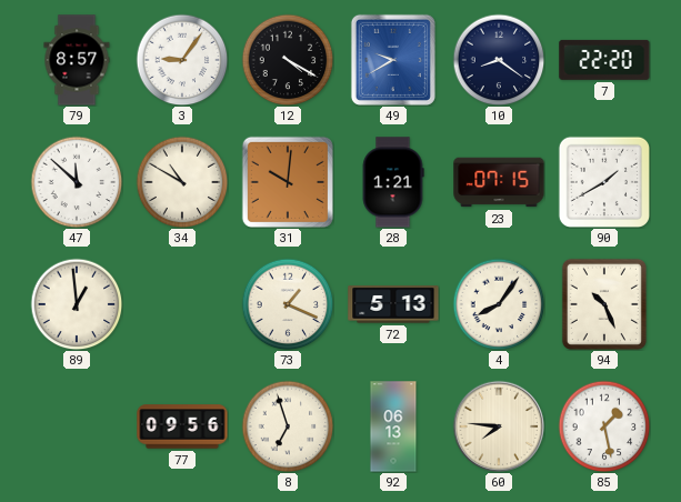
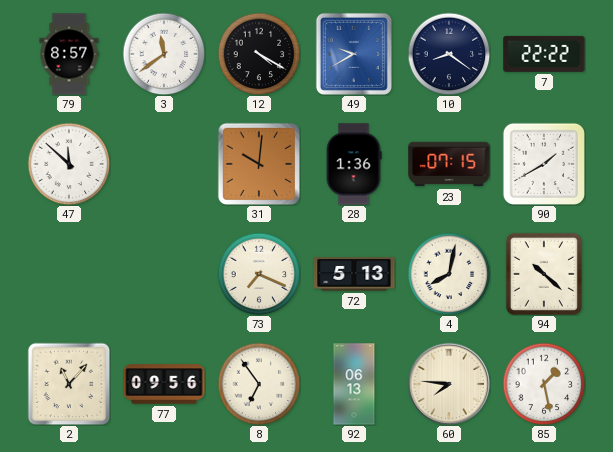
3: 9:06 -> 11:39
7: 22:20 -> 22:22
34: 10:50 -> none
28: 1:21 -> 1:36
89: 12:59 -> none
73: 1:19 -> 7:19
4: 8:06 -> 8:02
94: 10:26 -> 10:22
2: none -> 11:07
8: 6:57 -> 6:54
